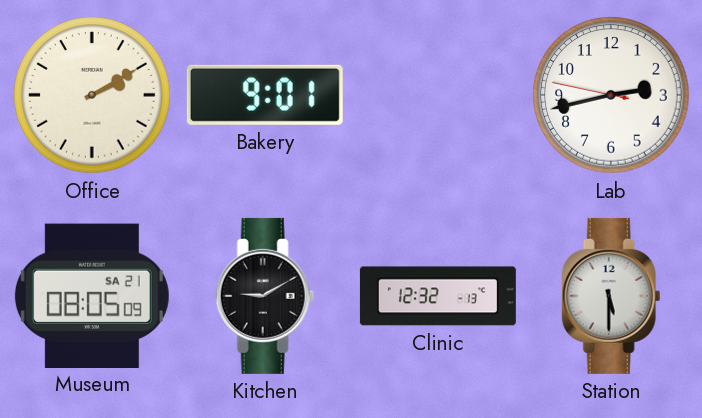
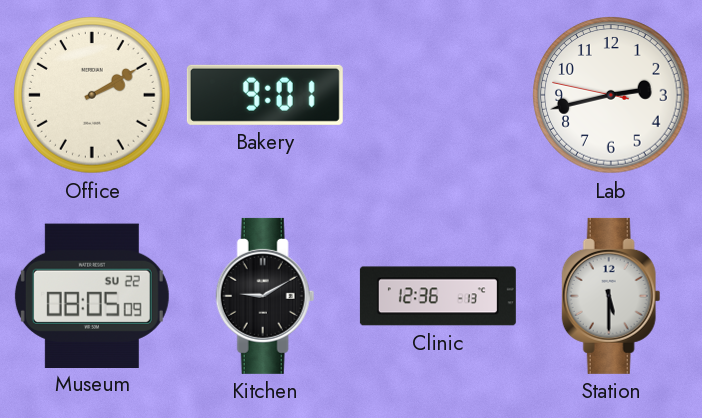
Museum date: SA 21 -> SU 22
Clinic: 12:32 -> 12:36
